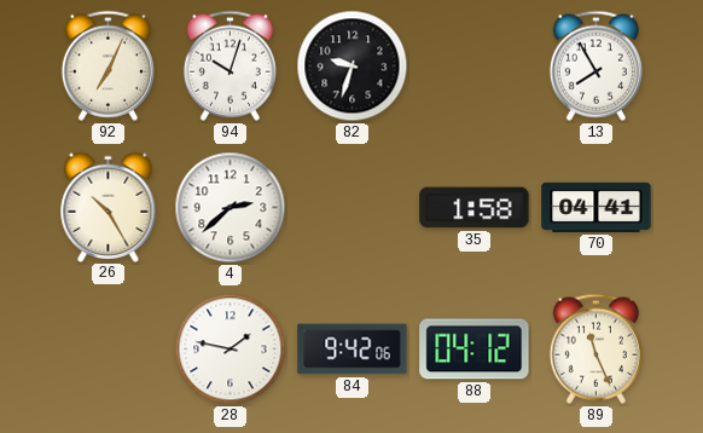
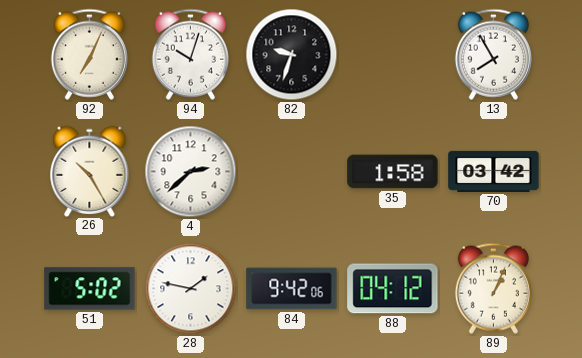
70: 04:41 -> 03:42
51: none -> 5:02
89: 11:26 -> 1:04
